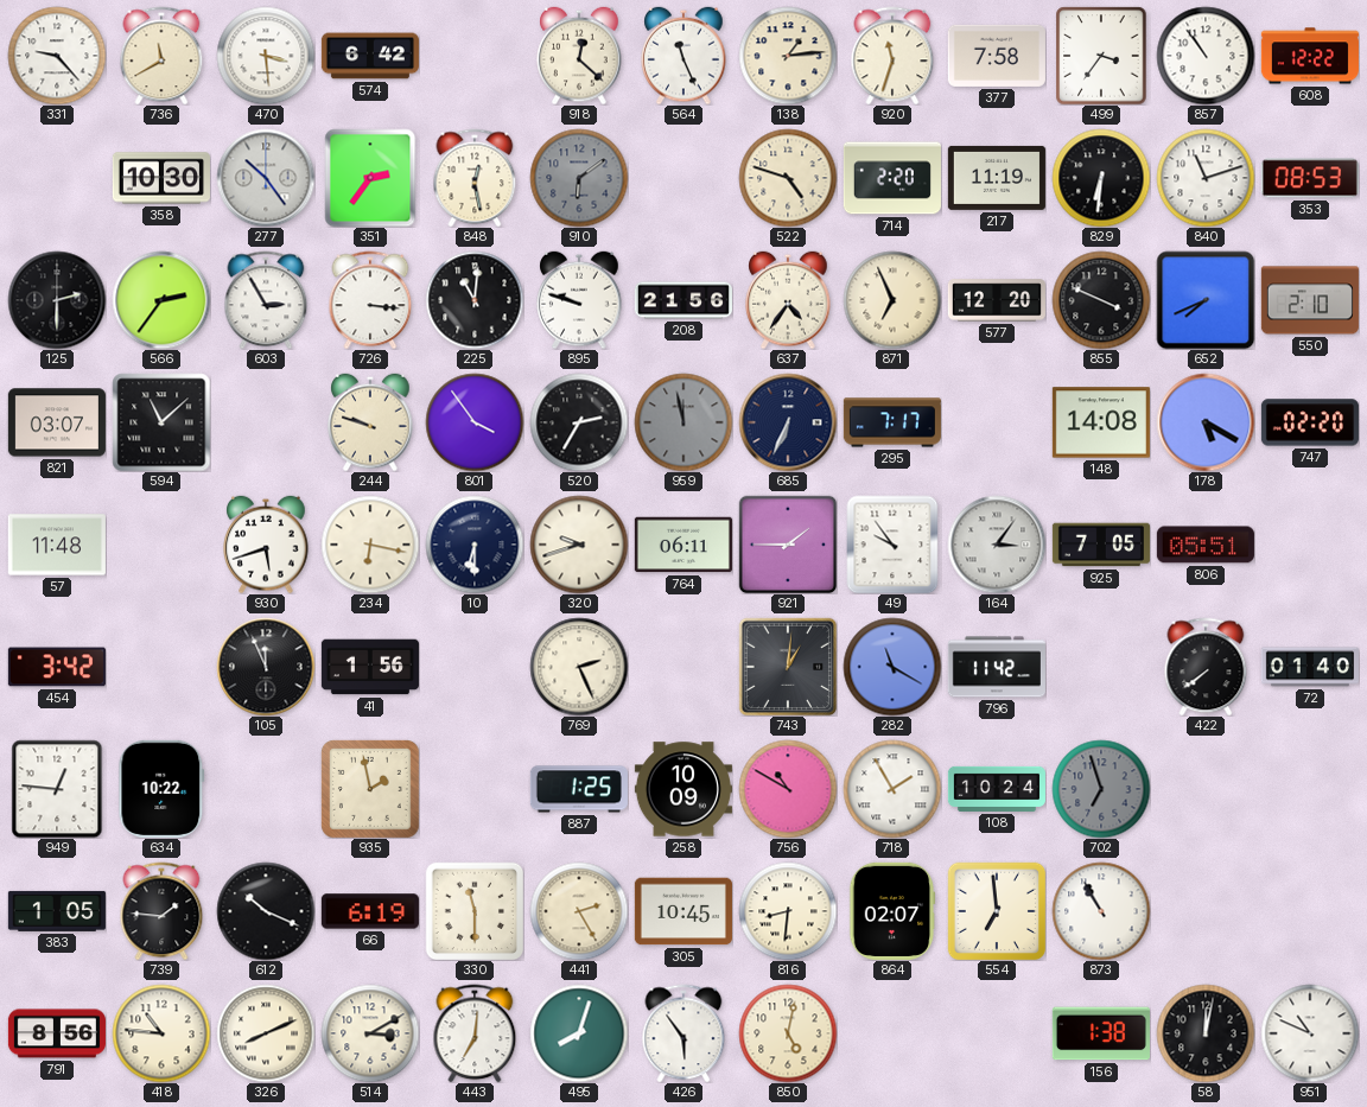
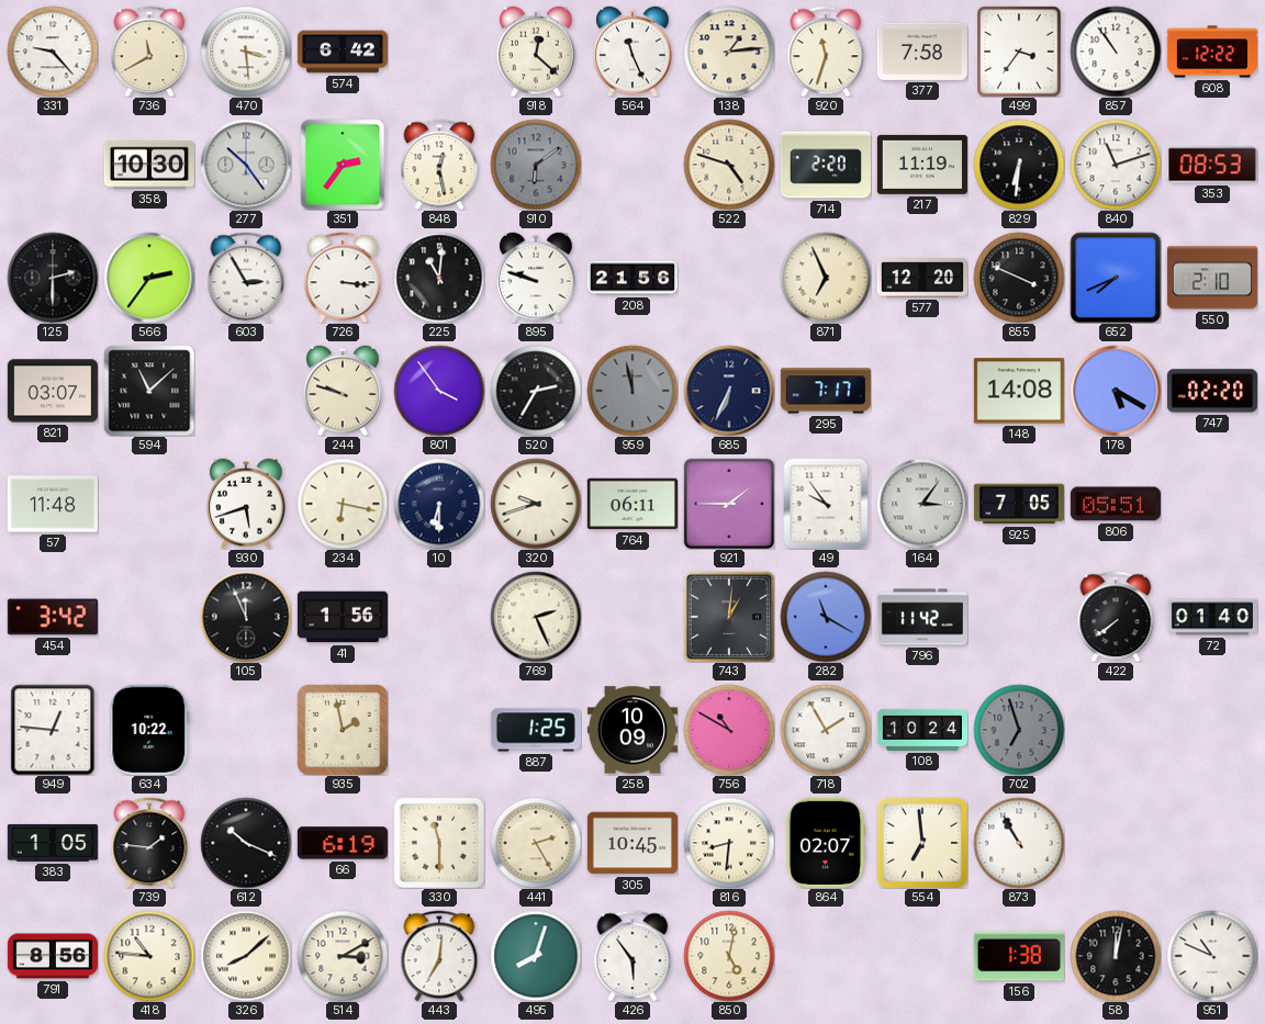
637: 4:36 -> none
326: 8:11 -> 8:08
